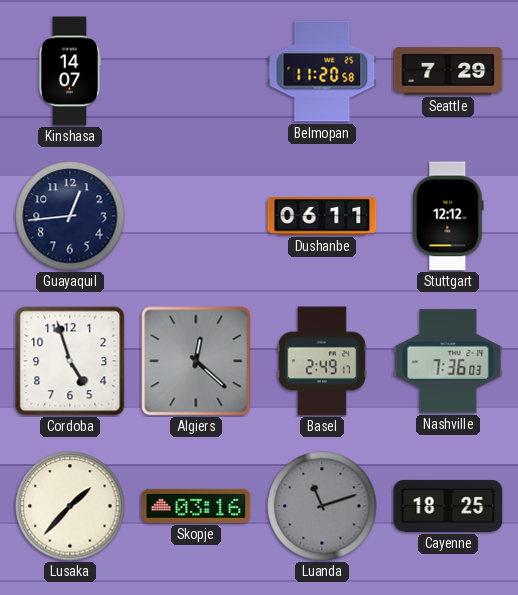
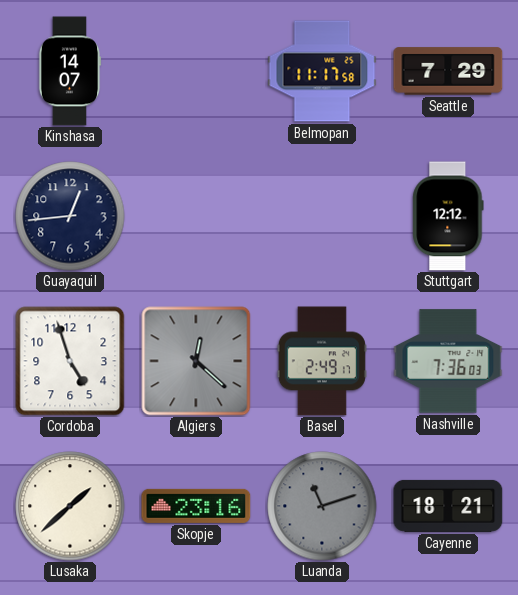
Belmopan: 11:20 -> 11:17
Dushanbe: 06:11 -> none
Lusaka: 1:37 -> 1:38
Skopje: 03:16 -> 23:16
Cayenne: 18:25 -> 18:21
